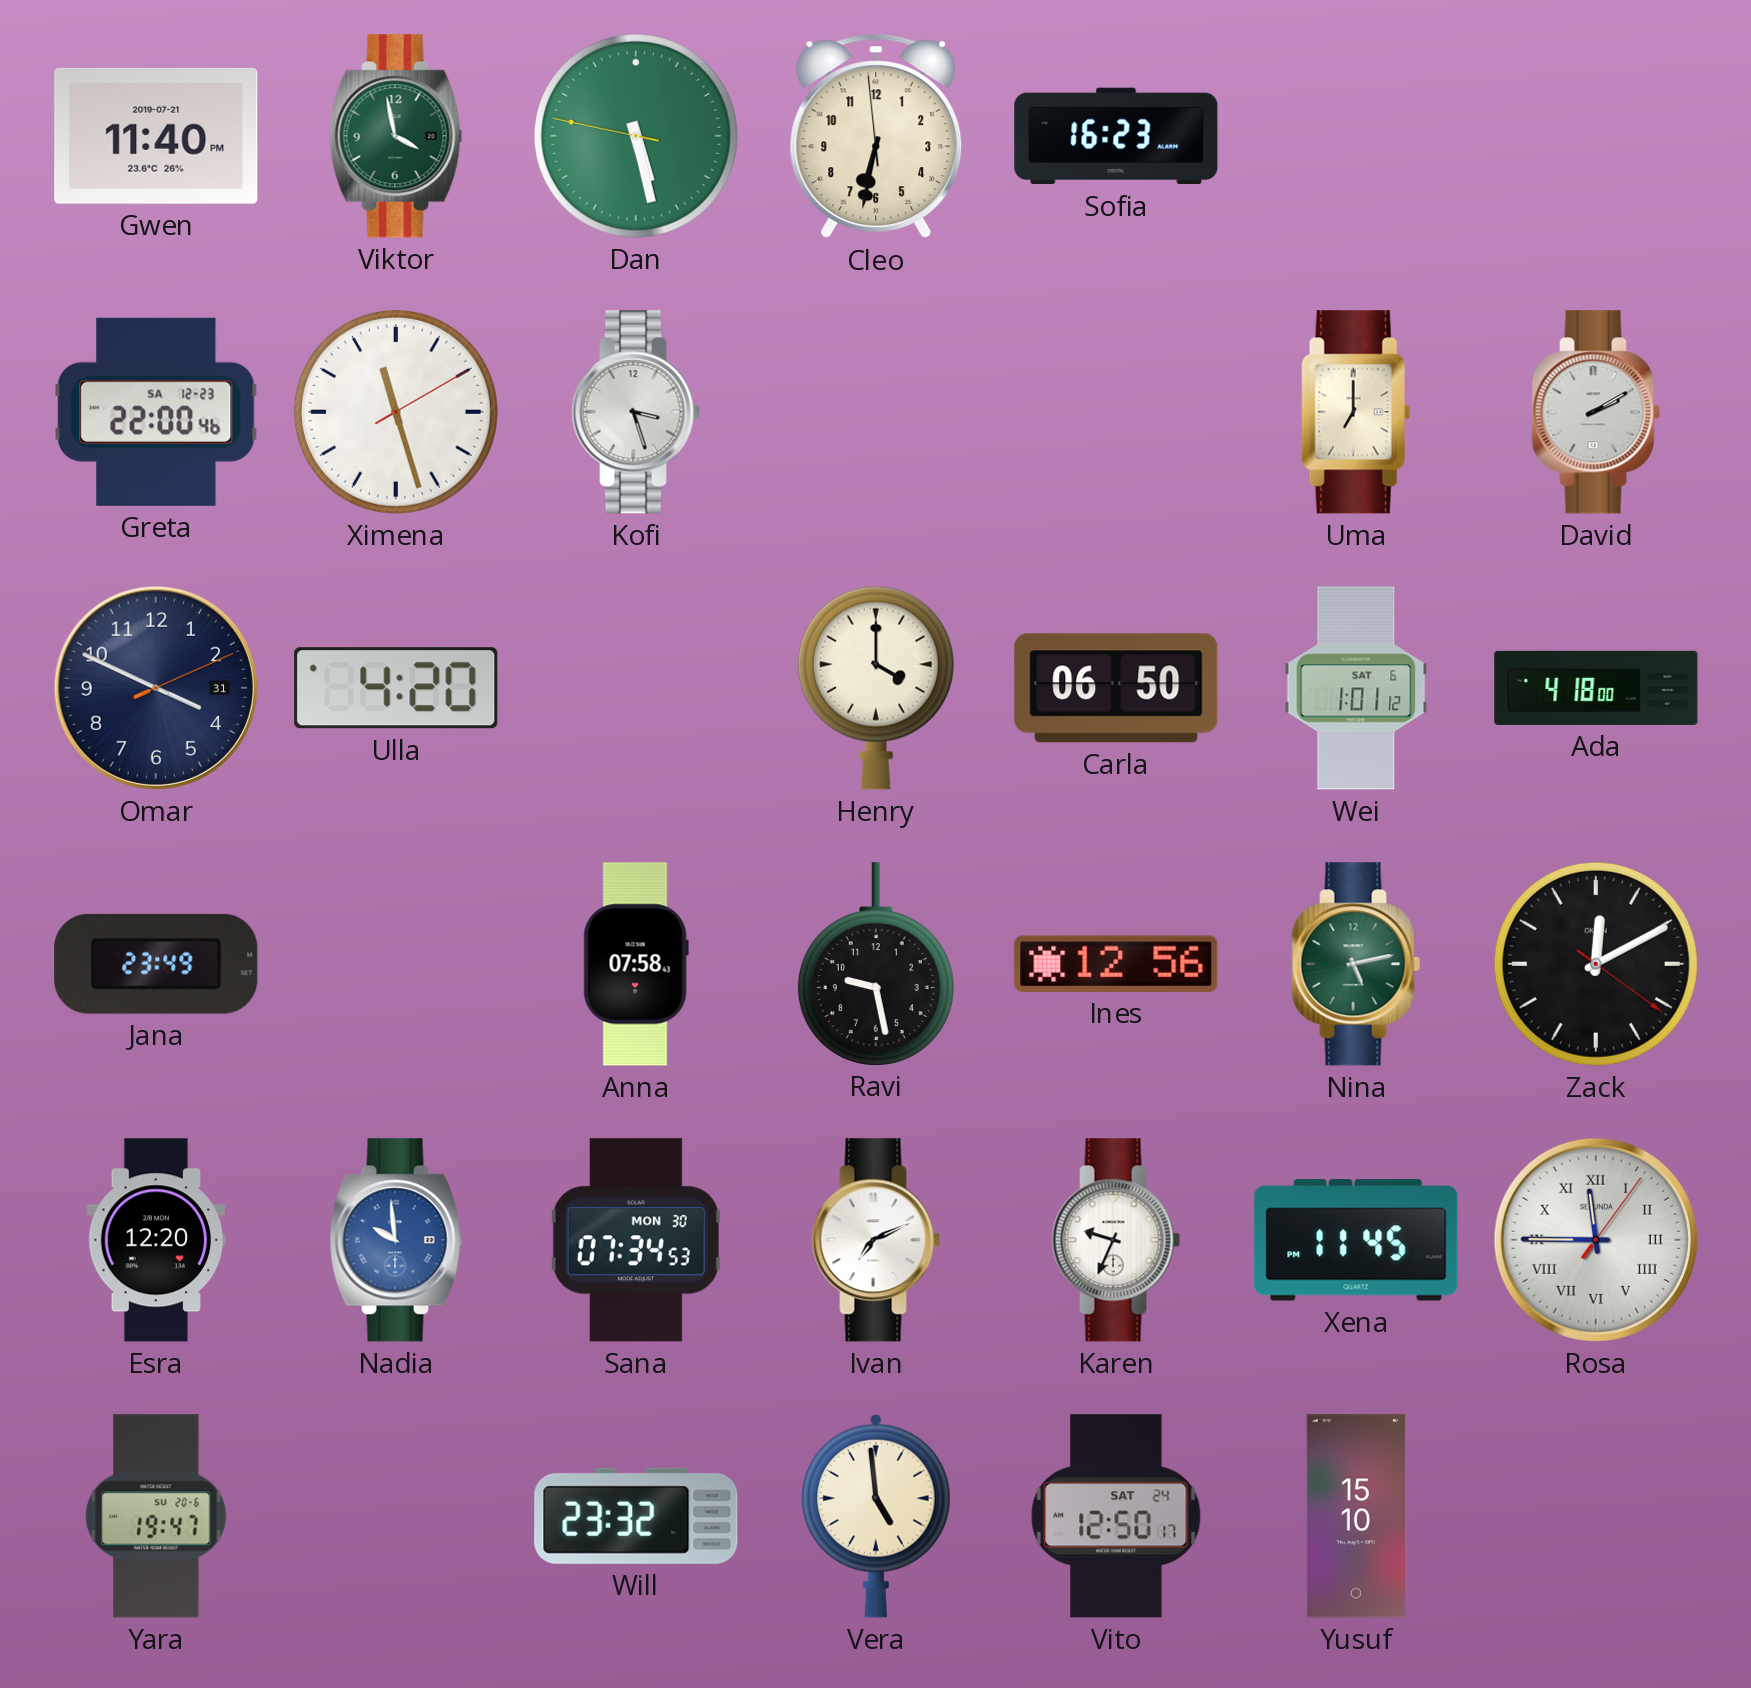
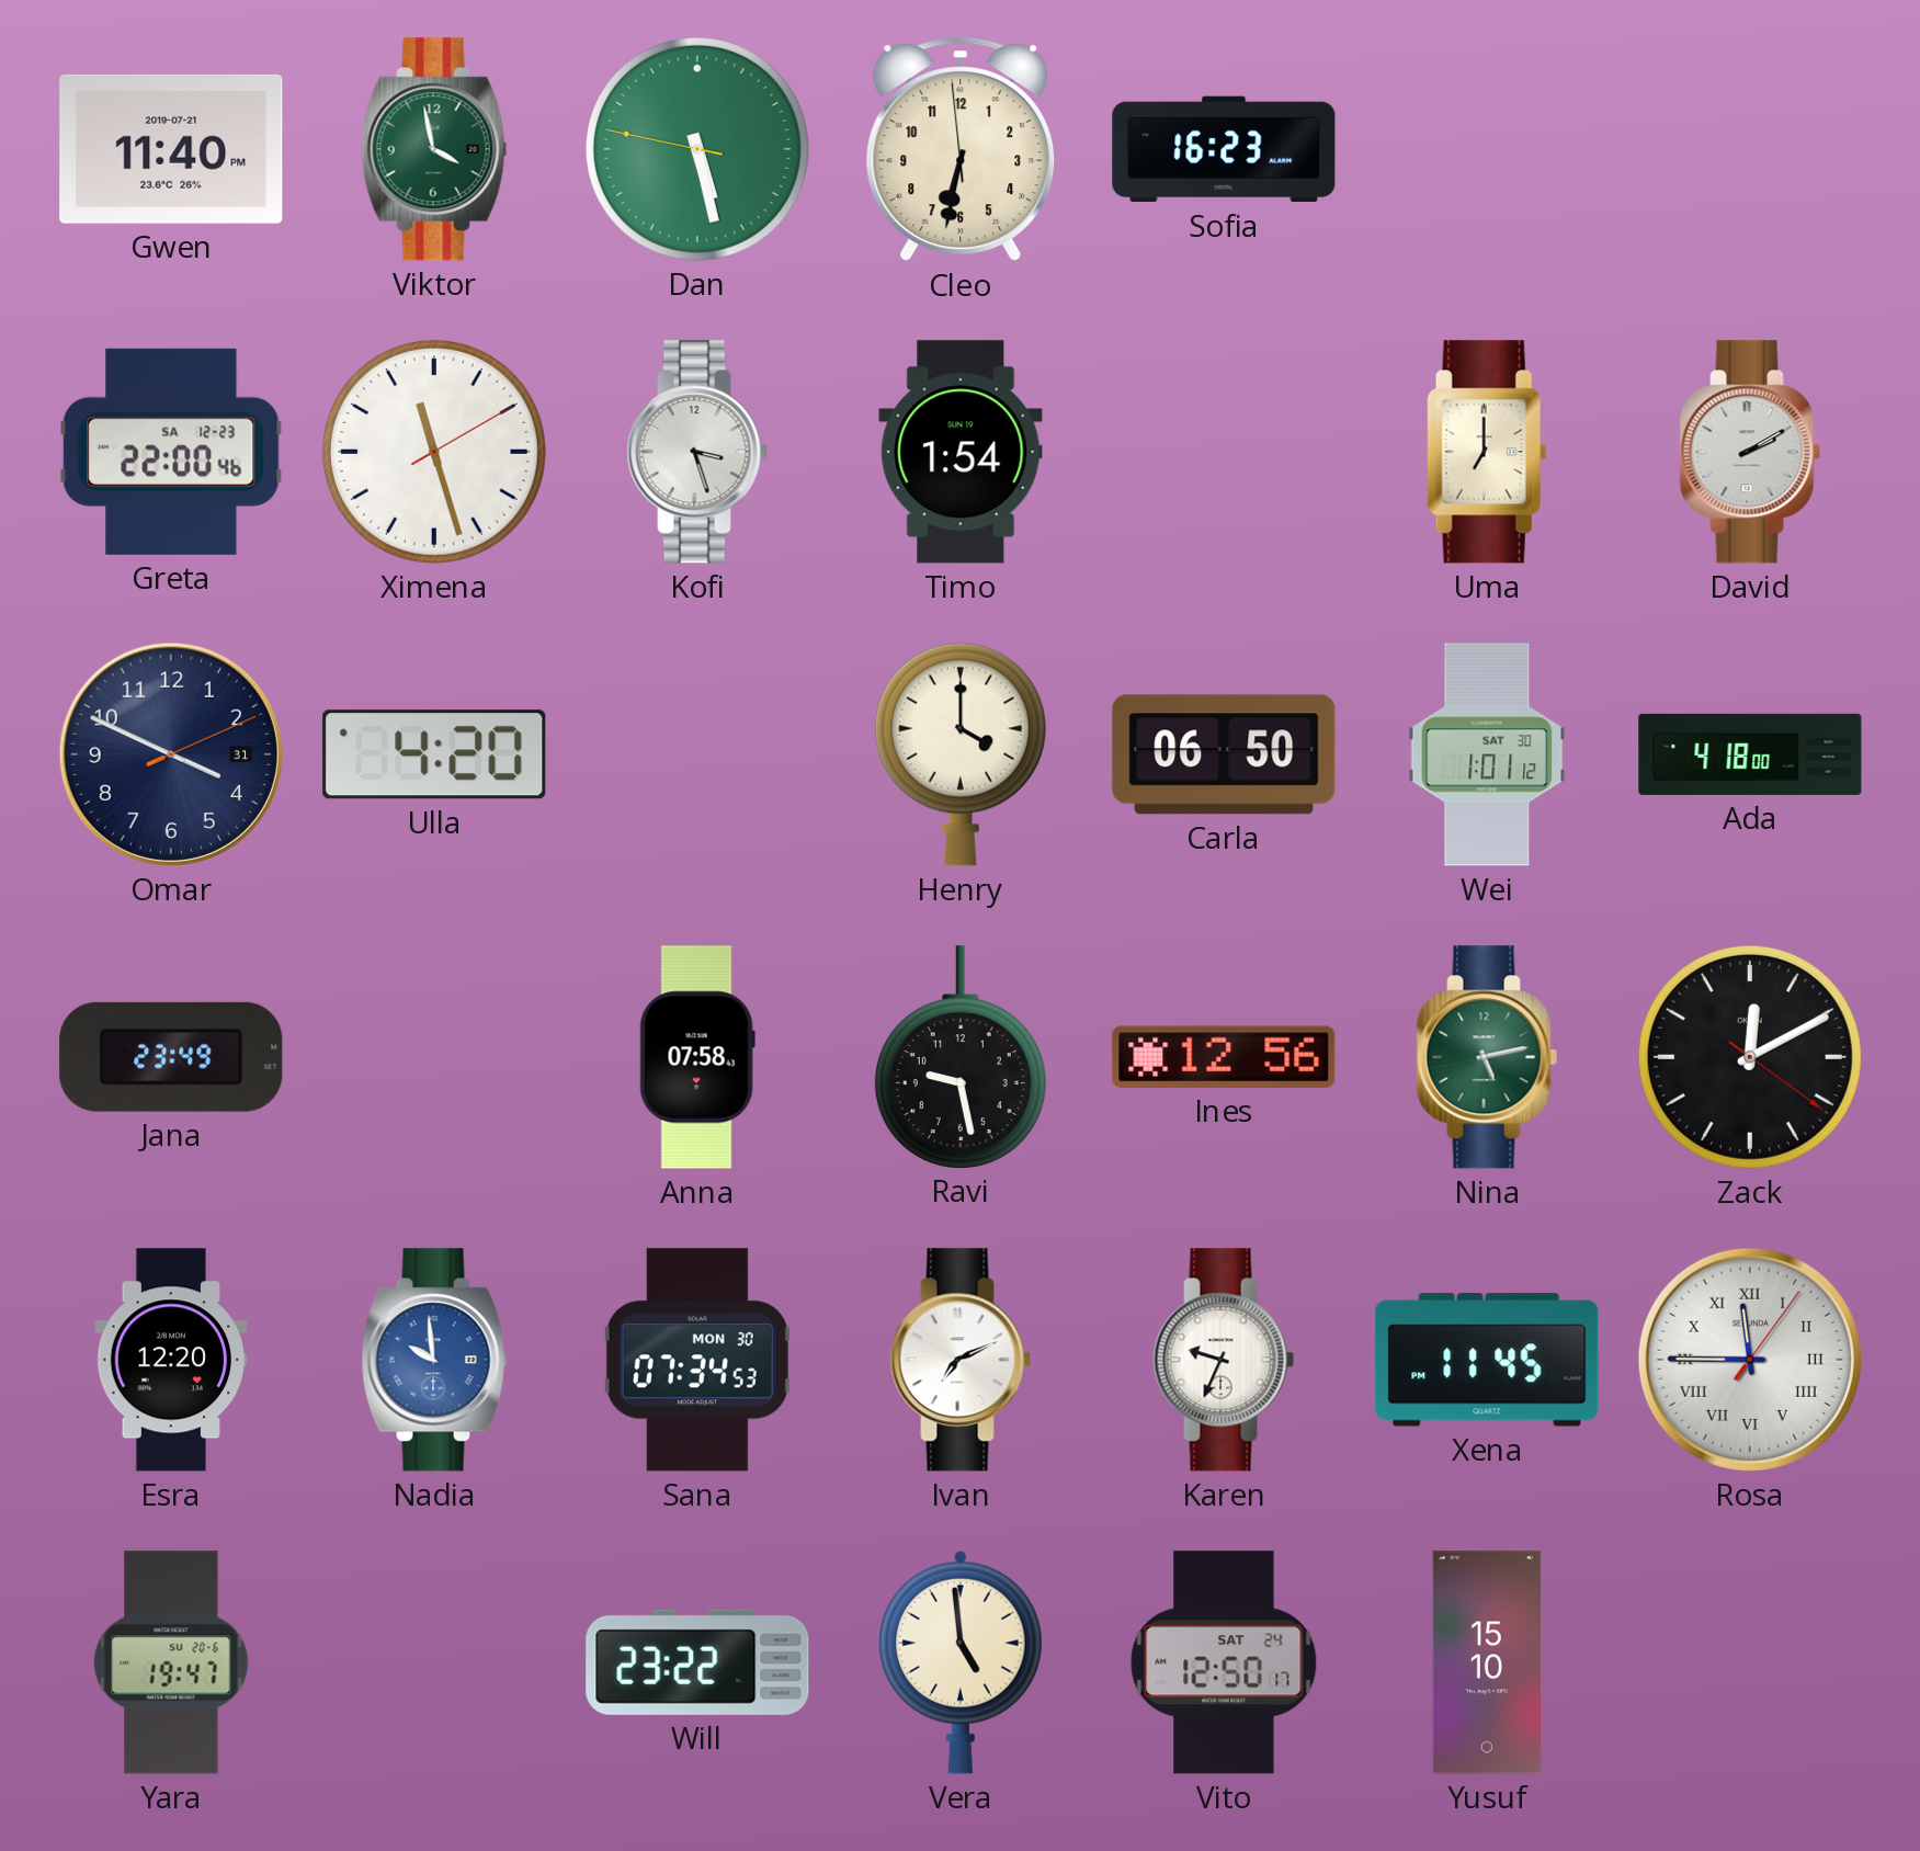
Timo: none -> 1:54
Wei date: SAT 6 -> SAT 30
Will: 23:32 -> 23:22
